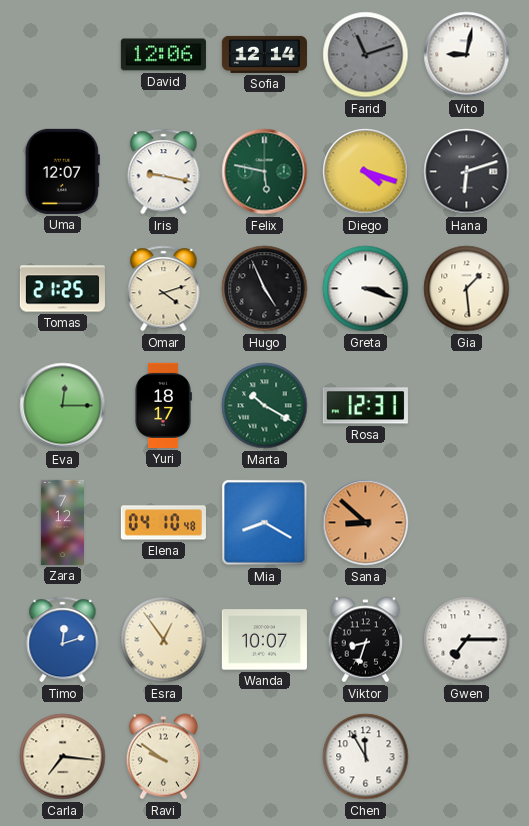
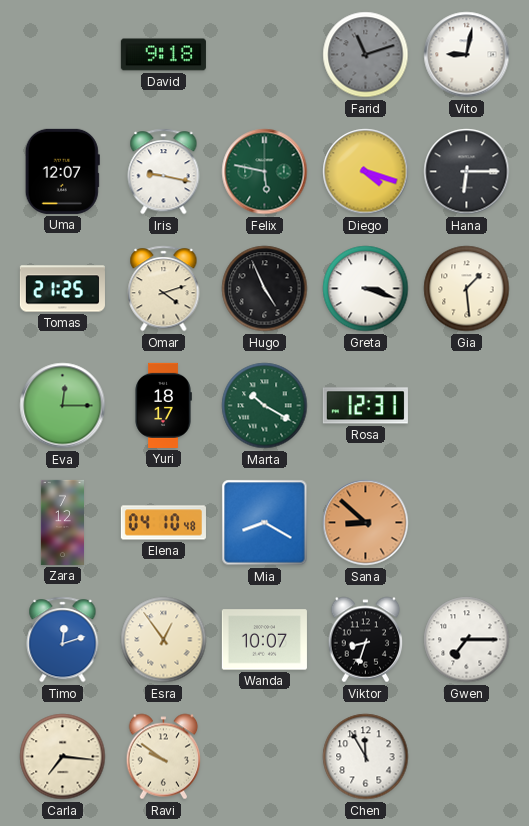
David: 12:06 -> 9:18
Sofia: 12:14 -> none
Hana: 6:12 -> 6:15
